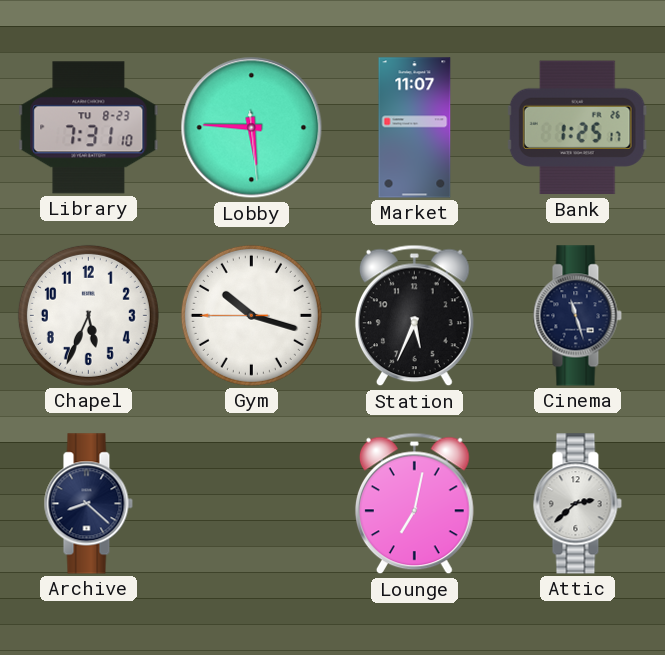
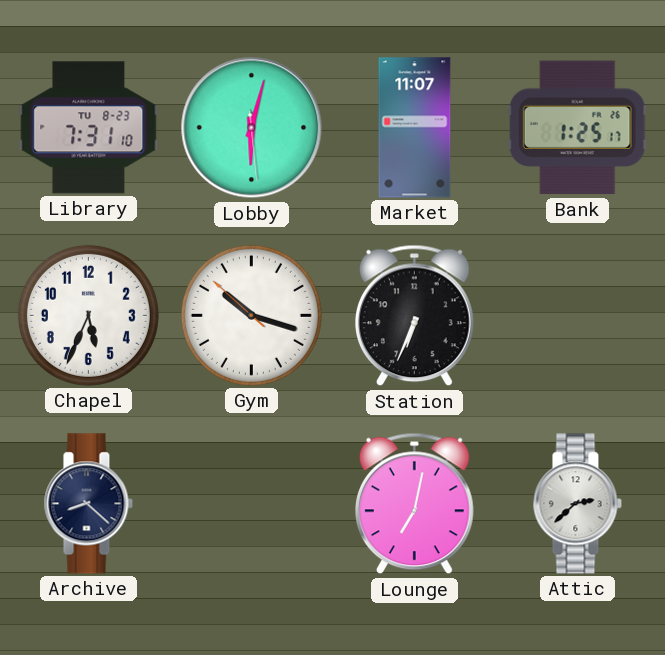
Lobby: 5:45 -> 6:02
Gym: 10:17:45 -> 10:17:52
Station: 5:34 -> 6:34
Cinema: 11:27 -> none
